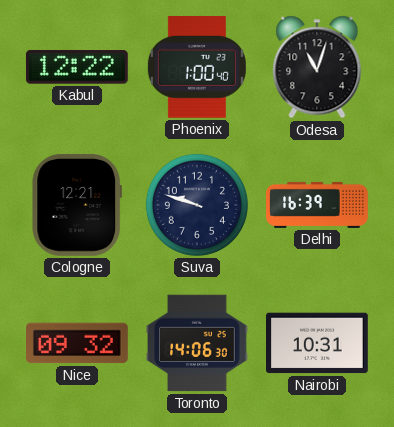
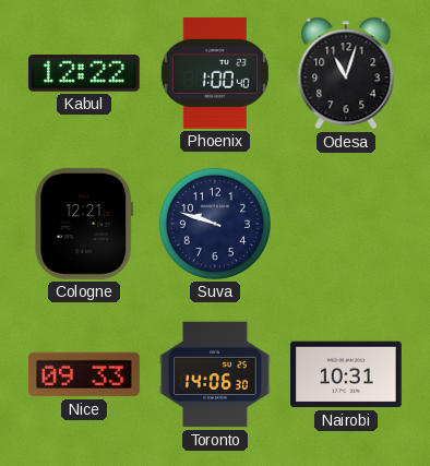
Delhi: 16:39 -> none
Nice: 09:32 -> 09:33
